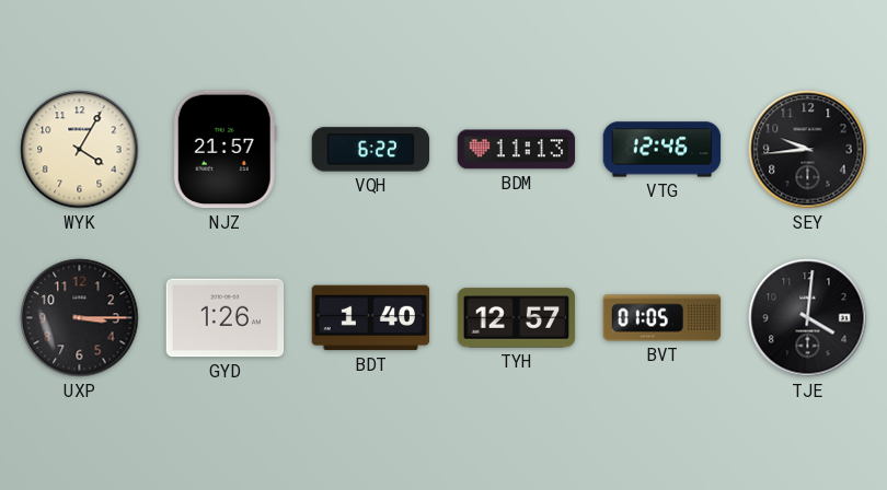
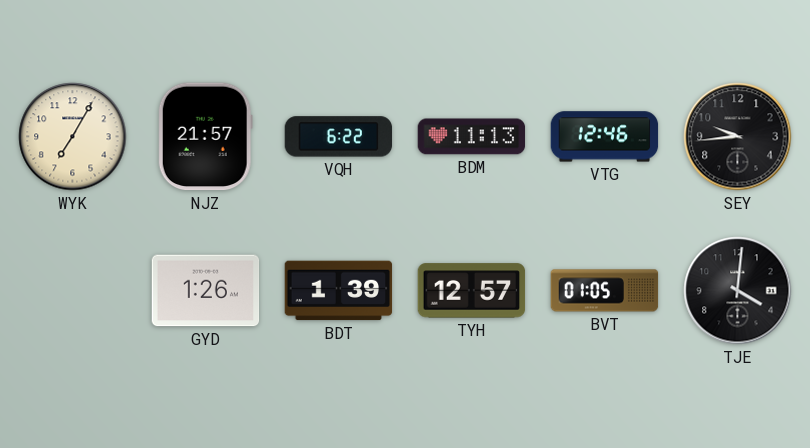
WYK: 4:05 -> 7:05
UXP: 3:15 -> none
BDT: 1:40 -> 1:39
